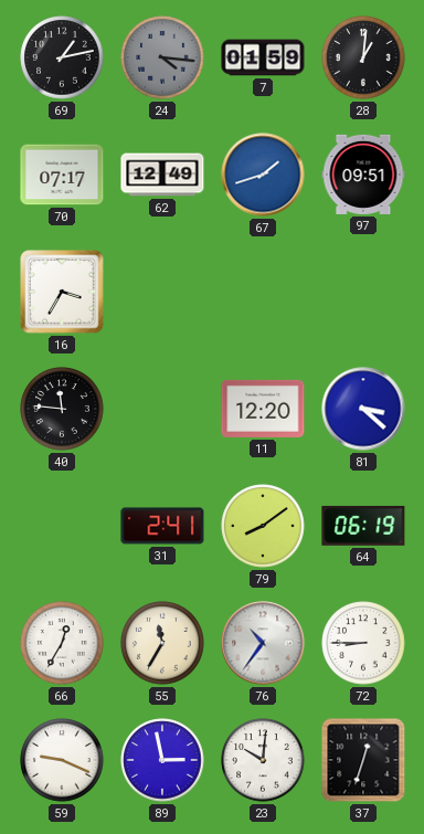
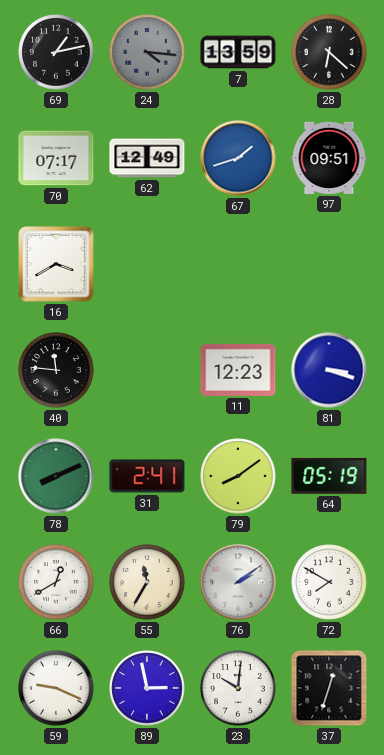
7: 01:59 -> 13:59
28: 1:01 -> 6:22
16: 3:35 -> 3:40
11: 12:20 -> 12:23
81: 3:22 -> 3:18
78: none -> 8:11
64: 06:19 -> 05:19
66: 12:35 -> 12:40
76: 10:36 -> 2:09
72: 8:45 -> 7:50
